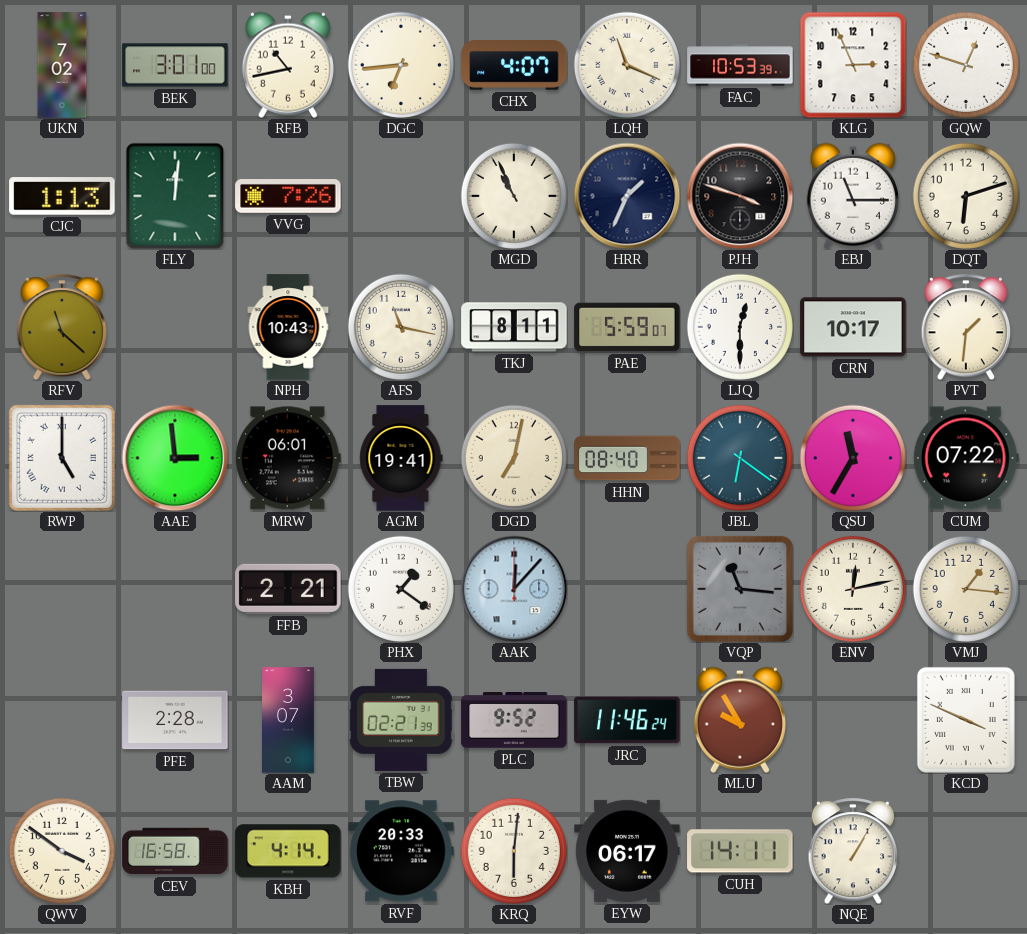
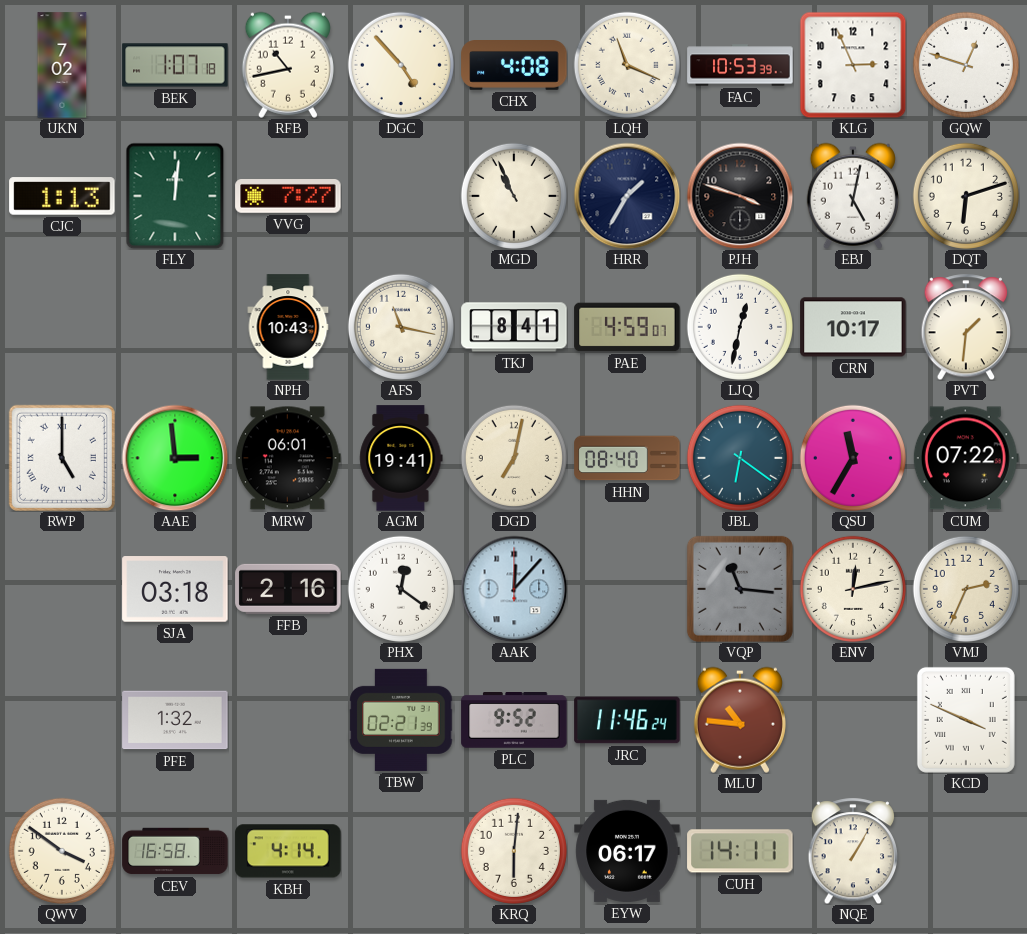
BEK: 3:01 -> 1:07
DGC: 6:44 -> 4:53
CHX: 4:07 -> 4:08
VVG: 7:26 -> 7:27
HRR: 1:34 -> 1:35
EBJ: 11:15 -> 5:02
RFV: 11:22 -> none
TKJ: 8:11 -> 8:41
PAE: 5:59 -> 4:59
LJQ: 12:30 -> 12:32
SJA: none -> 03:18
FFB: 2:21 -> 2:16
PHX: 1:21 -> 12:21
VMJ: 1:16 -> 2:34
PFE: 2:28 -> 1:32
AAM: 3:07 -> none
MLU: 9:55 -> 10:46
RVF: 20:33 -> none
